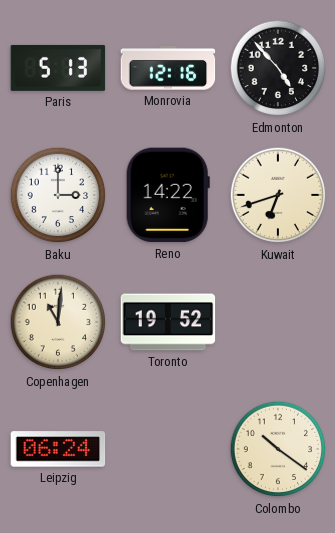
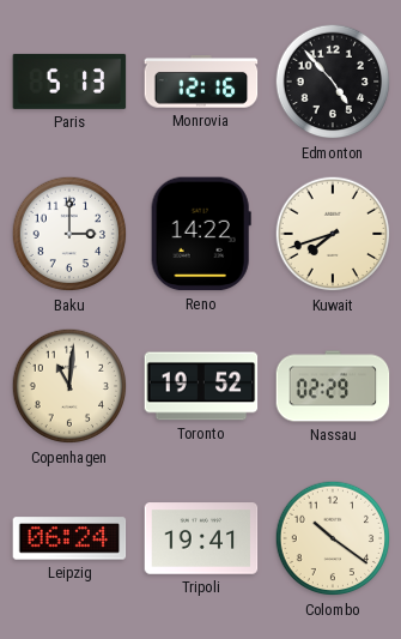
Kuwait: 6:42 -> 7:42
Nassau: none -> 02:29
Tripoli: none -> 19:41
